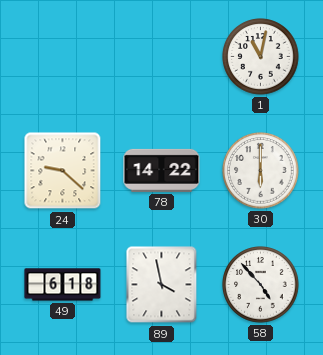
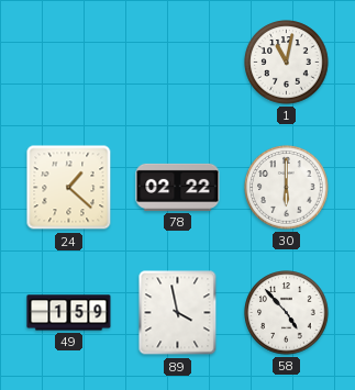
24: 9:22 -> 1:22
78: 14:22 -> 02:22
49: 6:18 -> 1:59
